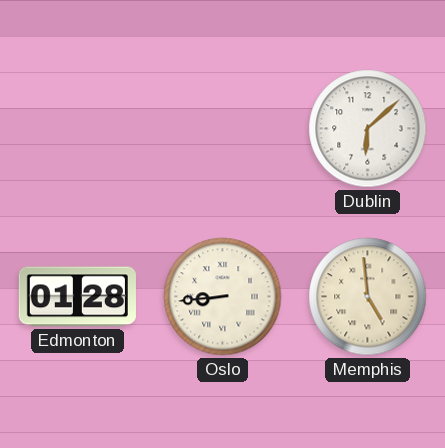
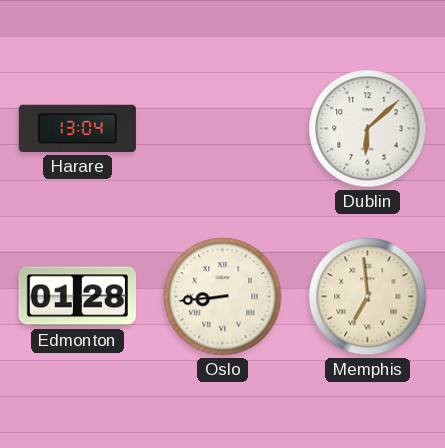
Harare: none -> 13:04
Memphis: 4:59 -> 6:59
